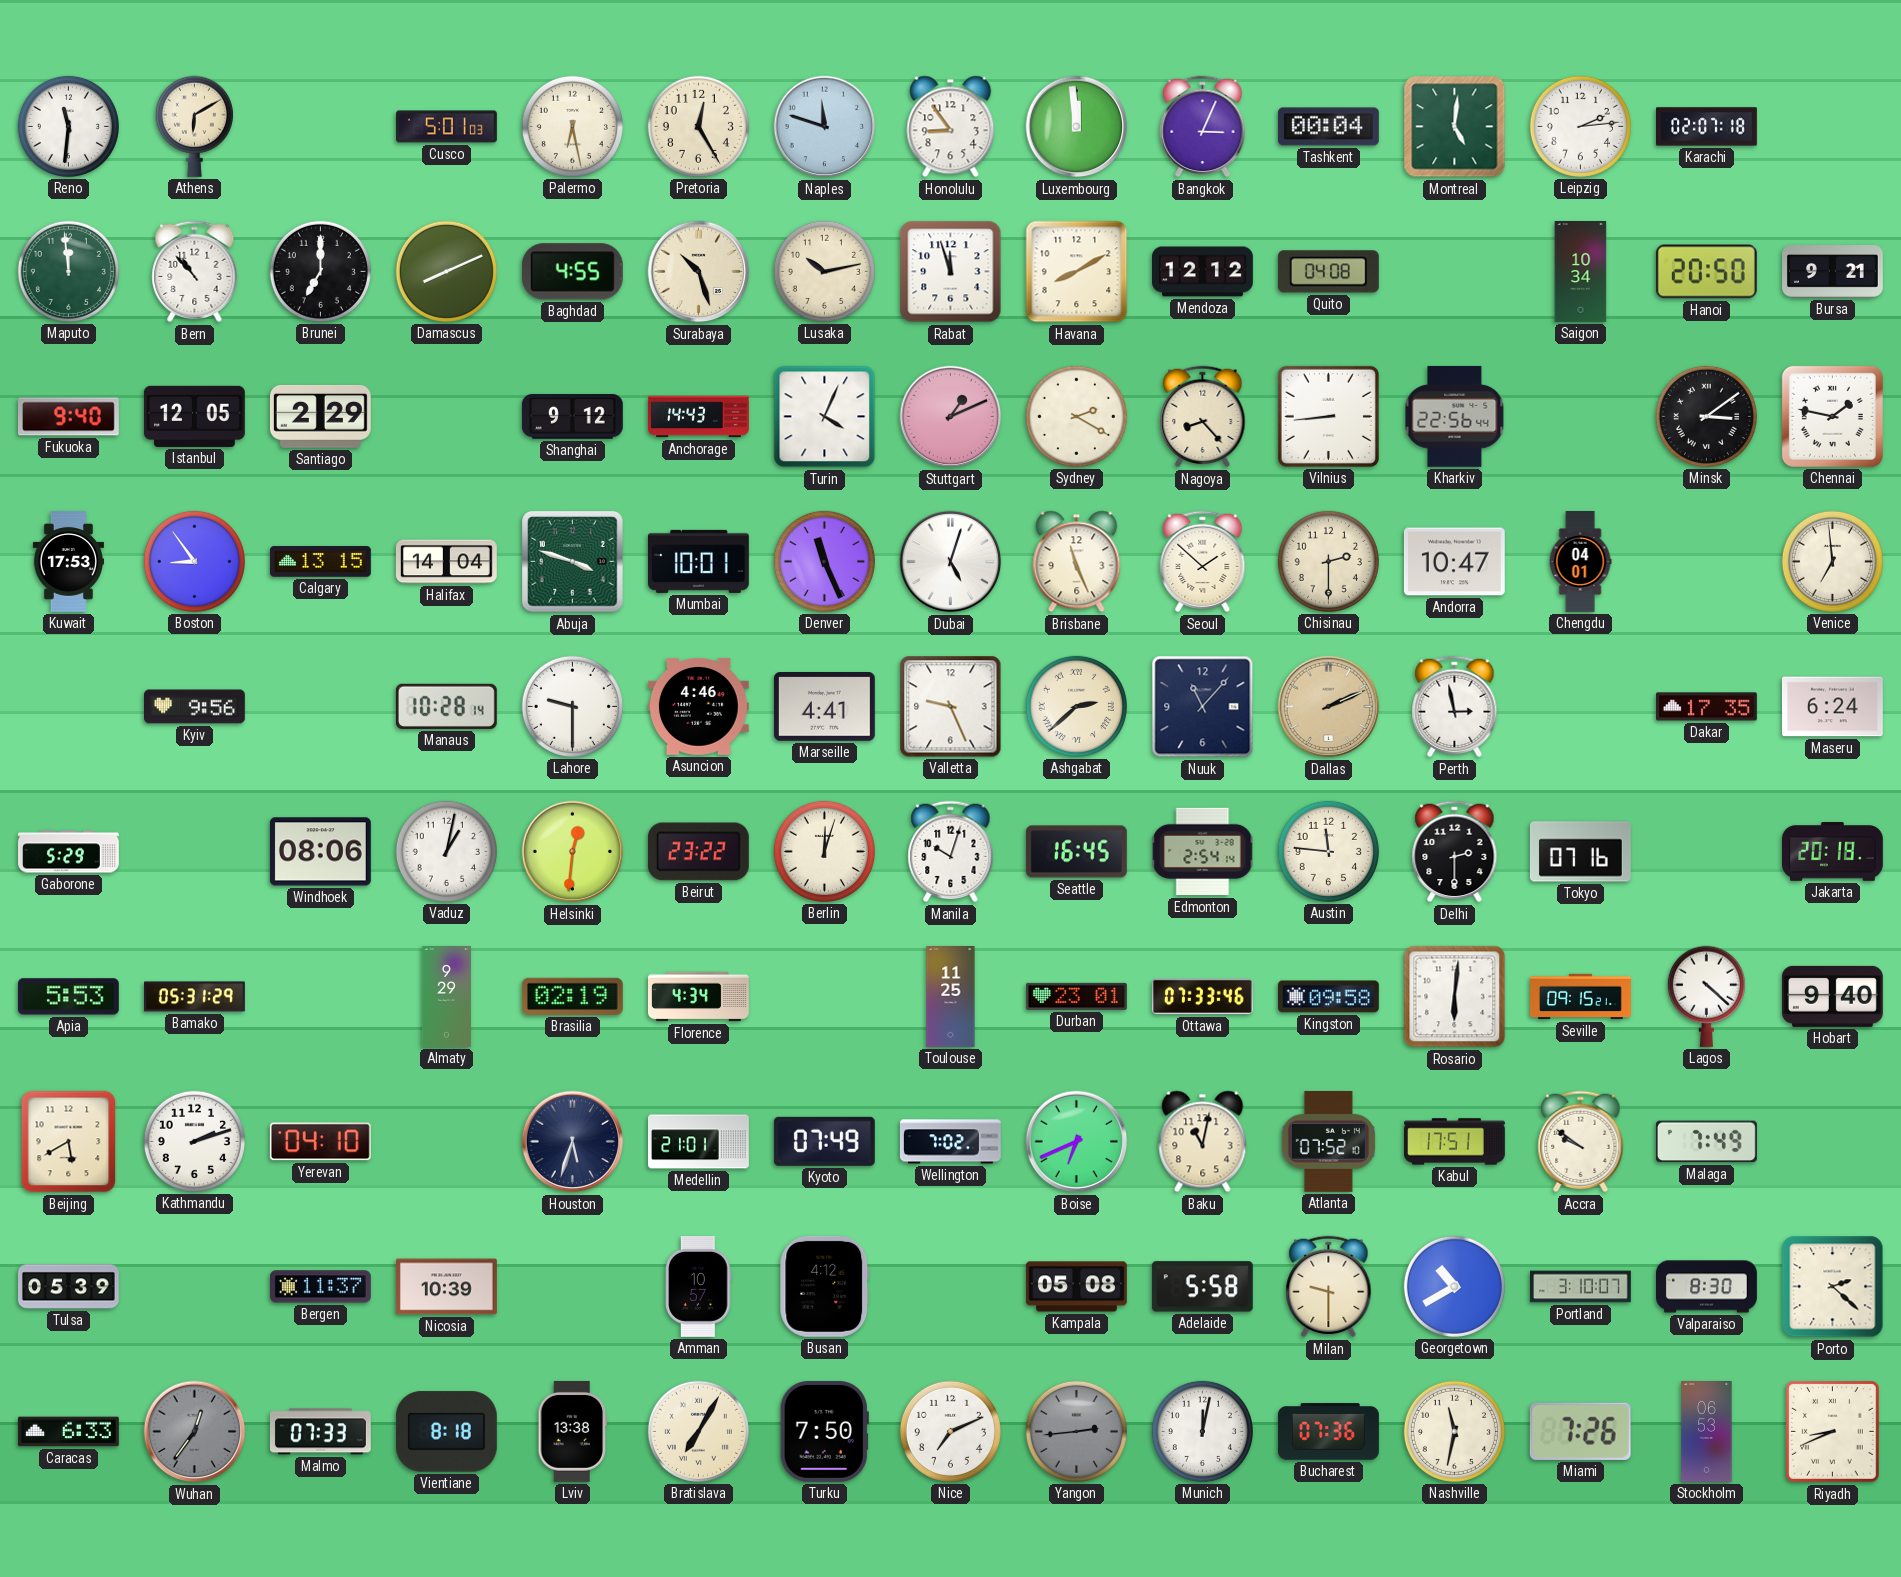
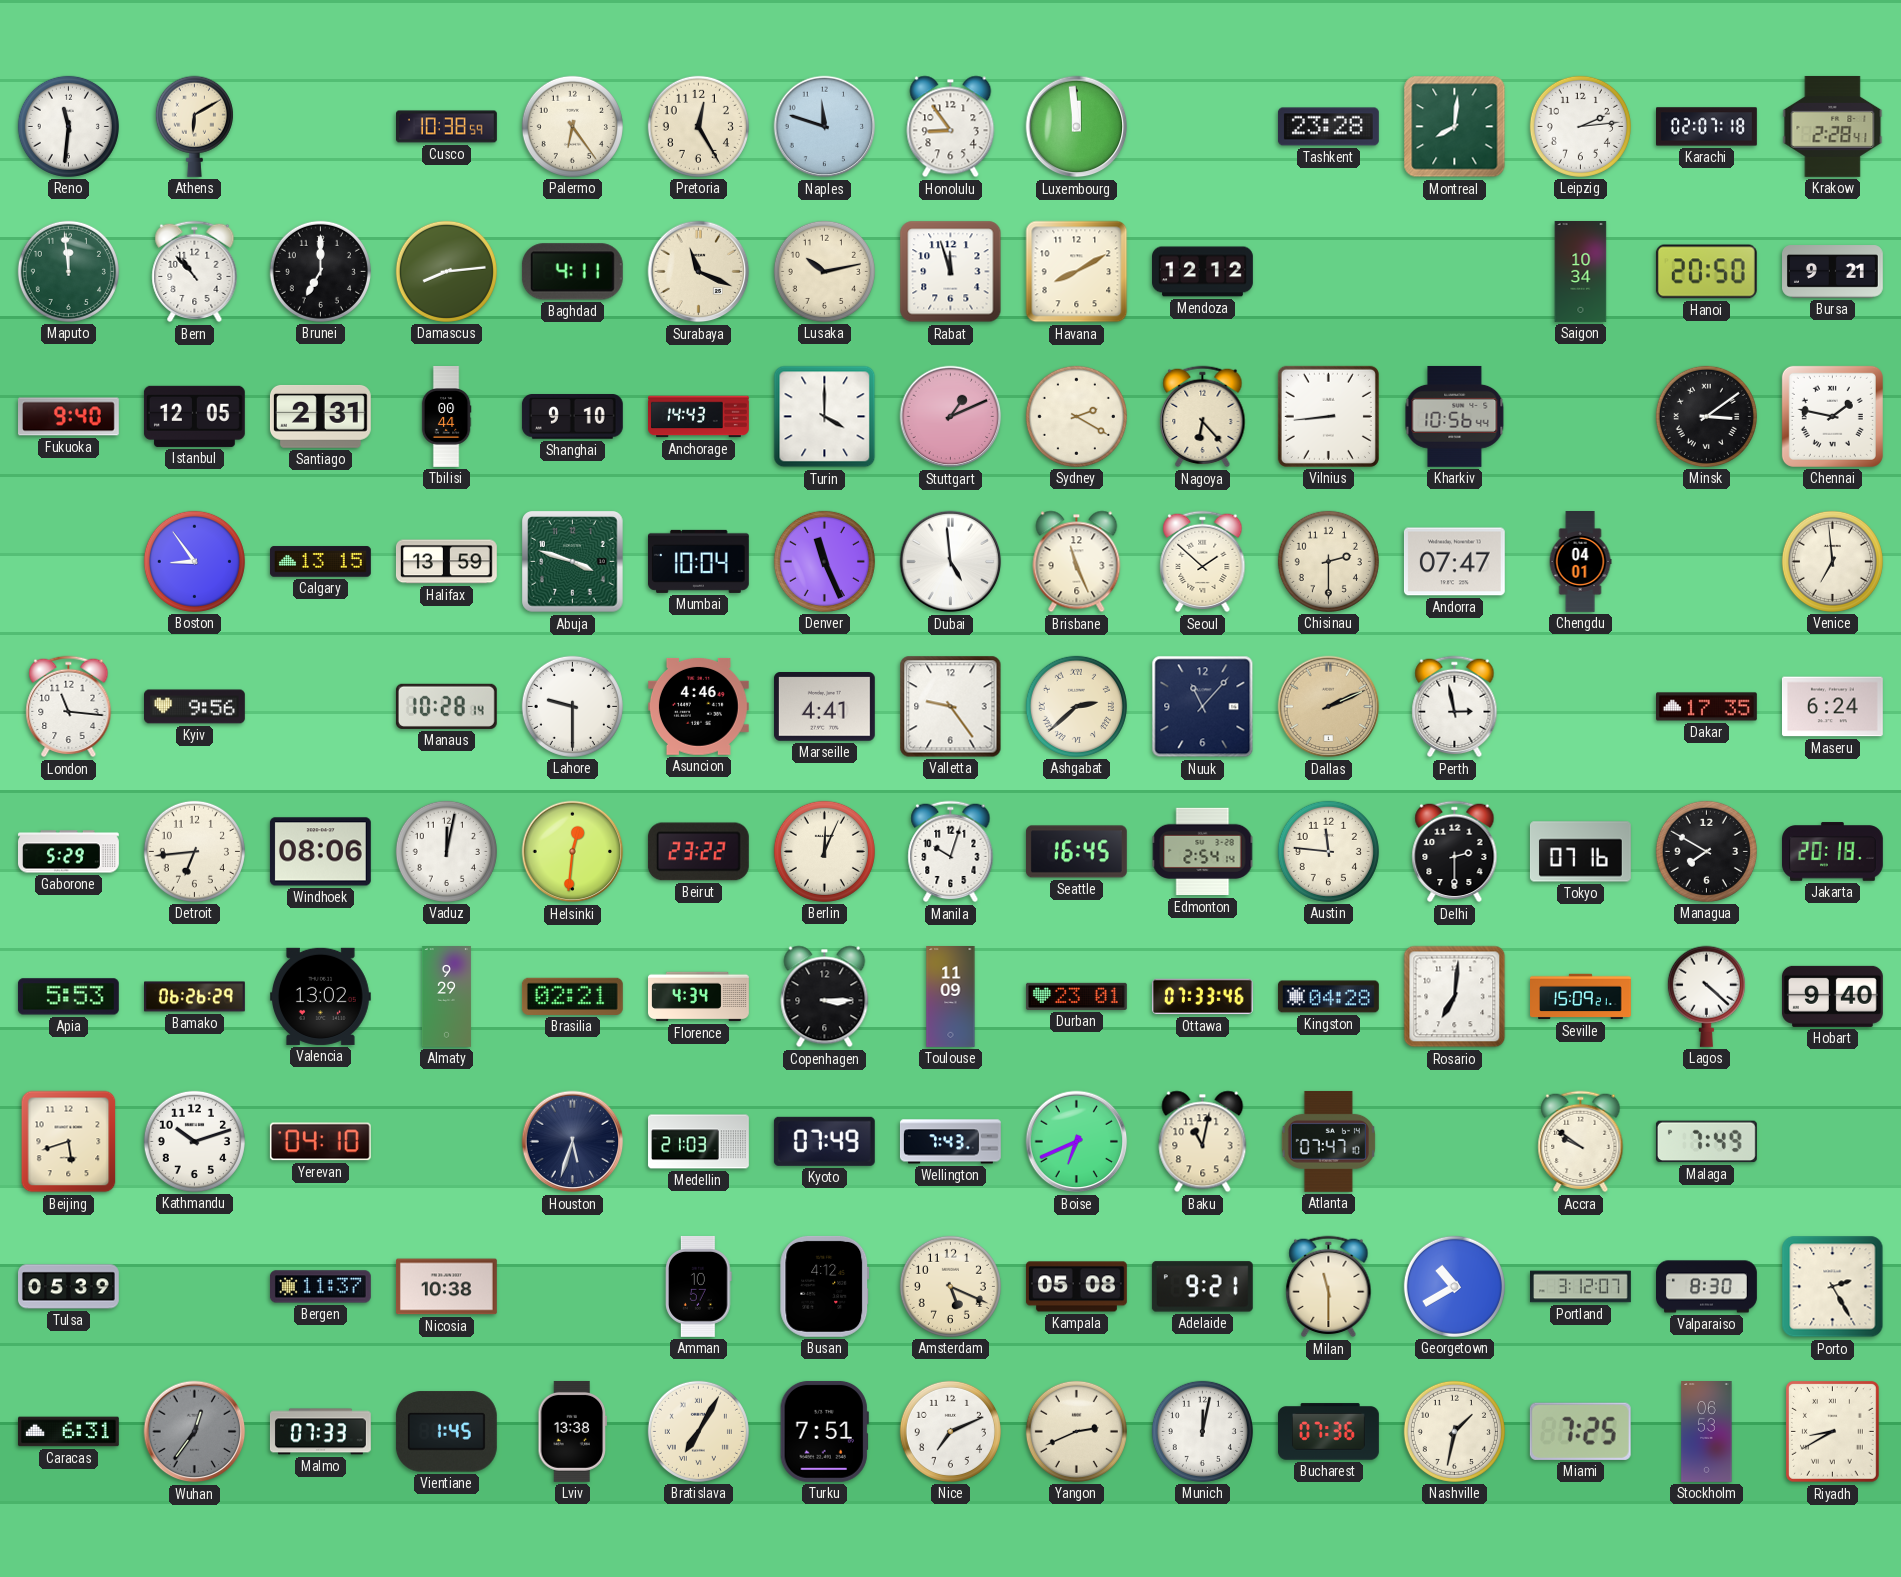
Cusco: 5:01 -> 10:38
Palermo: 6:28 -> 6:24
Bangkok: 3:04 -> none
Tashkent: 00:04 -> 23:28
Montreal: 5:01 -> 8:01
Krakow: none -> 2:28
Damascus: 8:11 -> 8:14
Baghdad: 4:55 -> 4:11
Surabaya: 10:27 -> 11:19
Quito: 04:08 -> none
Santiago: 2:29 -> 2:31
Tbilisi: none -> 00:44
Shanghai: 9:12 -> 9:10
Turin: 4:04 -> 4:00
Nagoya: 8:23 -> 6:23
Kharkiv: 22:56 -> 10:56
Kuwait: 17:53 -> none
Halifax: 14:04 -> 13:59
Mumbai: 10:01 -> 10:04
Dubai: 5:03 -> 4:59
Andorra: 10:47 -> 07:47
London: none -> 11:16
Valletta: 9:26 -> 9:24
Detroit: none -> 6:44
Vaduz: 1:02 -> 12:02
Berlin: 12:03 -> 12:04
Managua: none -> 7:50
Bamako: 05:31 -> 06:26
Valencia: none -> 13:02
Brasilia: 02:19 -> 02:21
Copenhagen: none -> 3:15
Toulouse: 11:25 -> 11:09
Kingston: 09:58 -> 04:28
Rosario: 6:01 -> 7:01
Seville: 09:15 -> 15:09
Beijing: 5:40 -> 5:42
Kathmandu: 2:12 -> 10:12
Medellin: 21:01 -> 21:03
Wellington: 7:02 -> 7:43
Atlanta: 07:52 -> 07:47
Kabul: 17:51 -> none
Nicosia: 10:39 -> 10:38
Amsterdam: none -> 5:19
Adelaide: 5:58 -> 9:21
Milan: 9:30 -> 11:30
Portland: 3:10 -> 3:12
Porto: 2:22 -> 2:25
Caracas: 6:33 -> 6:31
Vientiane: 8:18 -> 1:45
Turku: 7:50 -> 7:51
Yangon: 2:44 -> 2:41
Yangon dial: grey -> cream
Nashville: 11:32 -> 1:32
Miami: 7:26 -> 7:25
Riyadh: 8:41 -> 8:40
